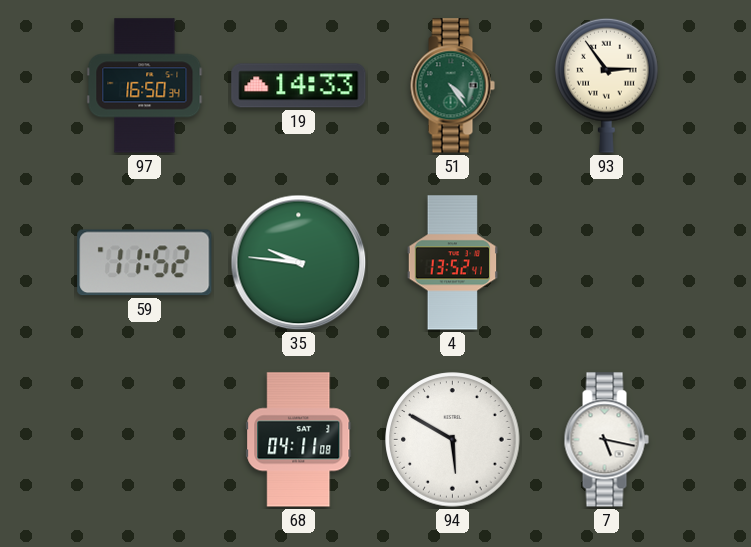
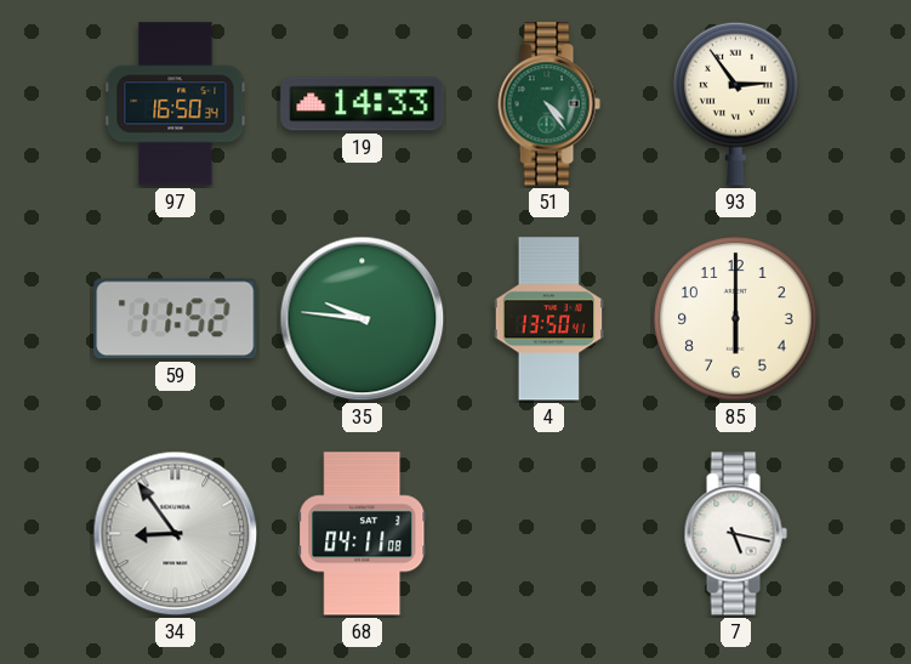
4: 13:52 -> 13:50
85: none -> 6:00
34: none -> 8:54
94: 5:50 -> none
